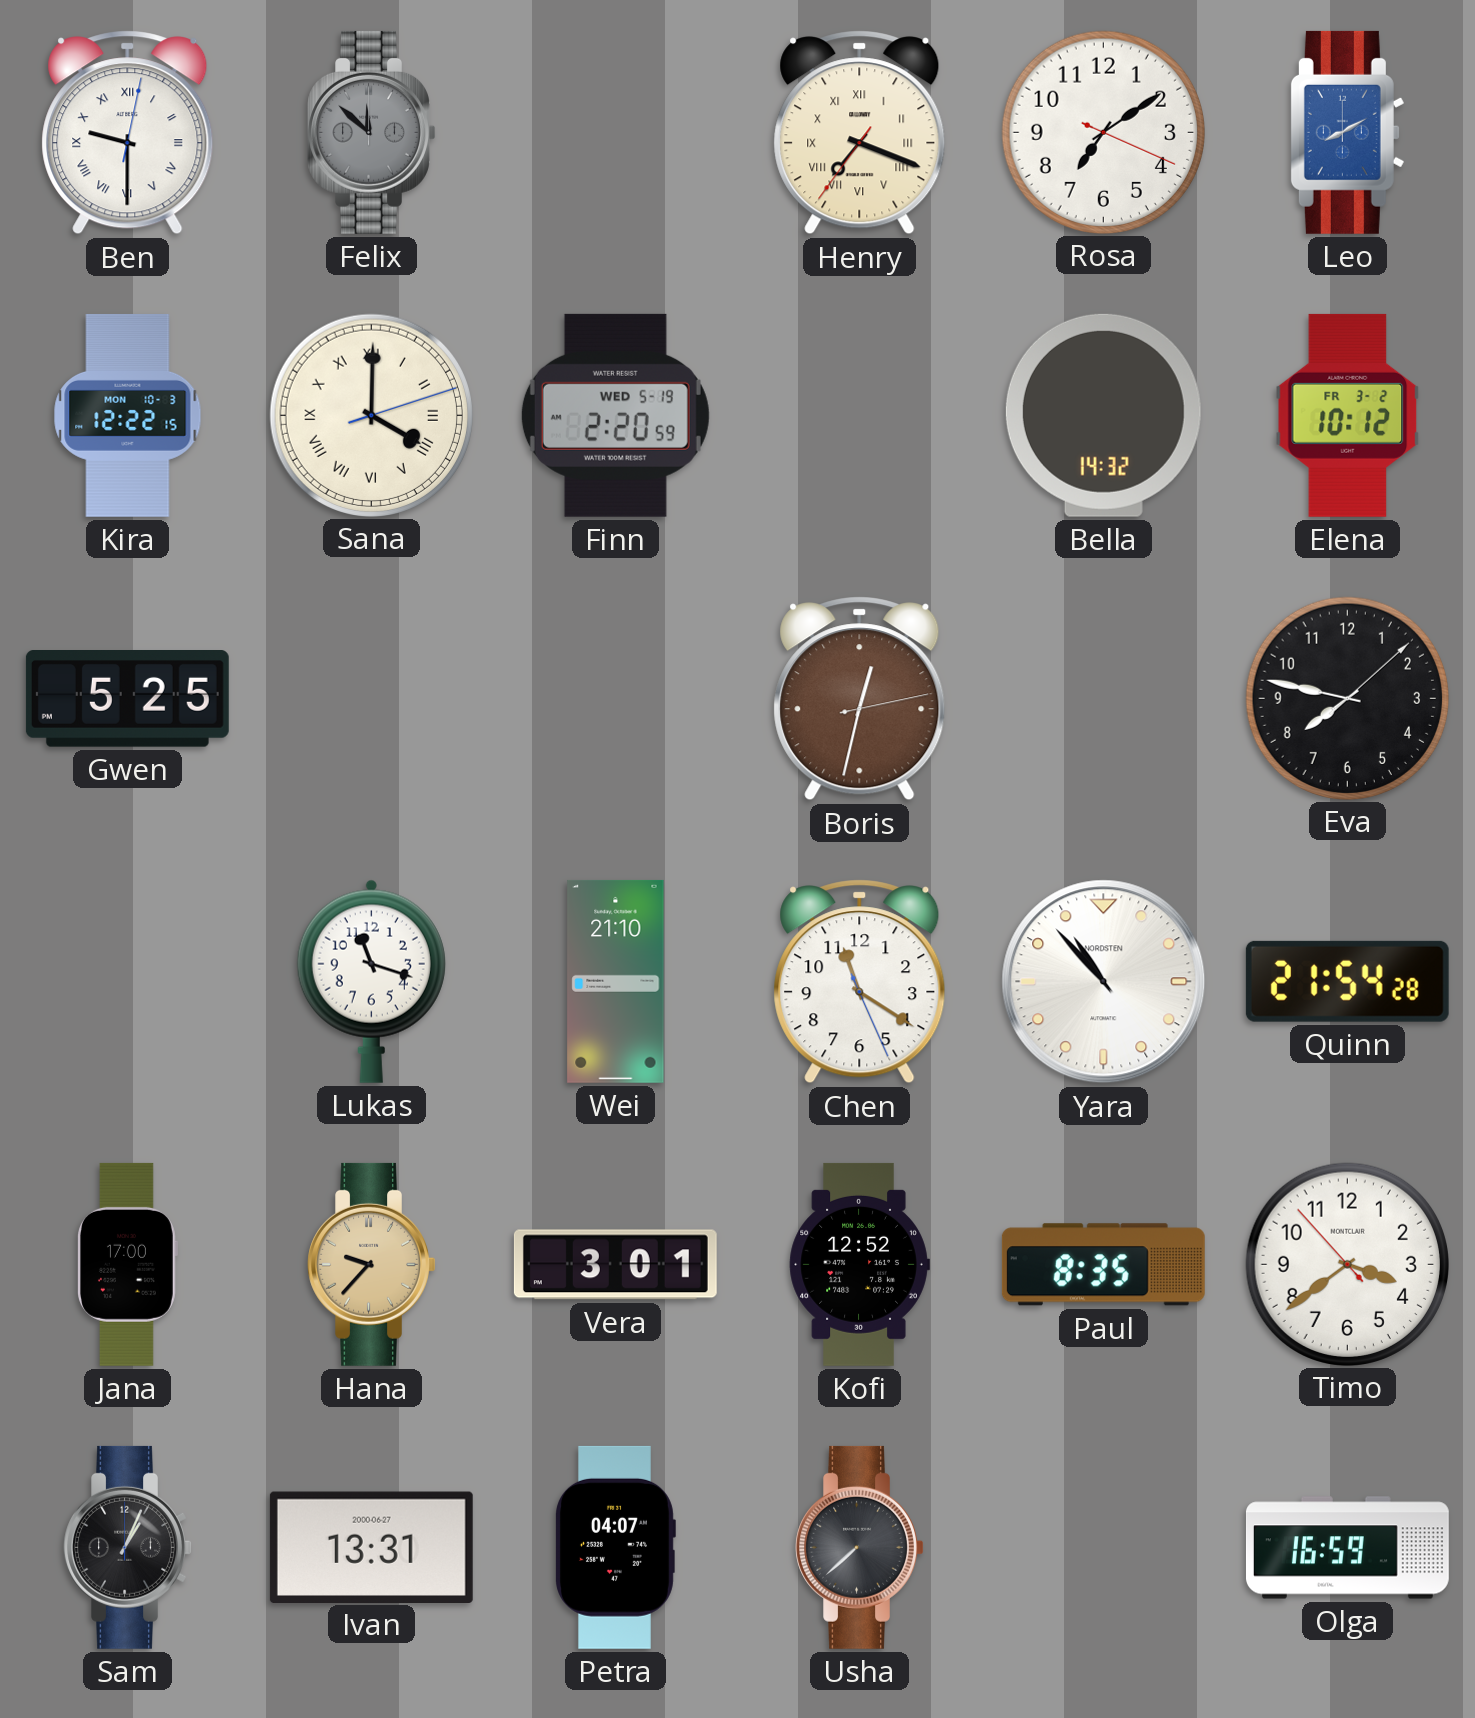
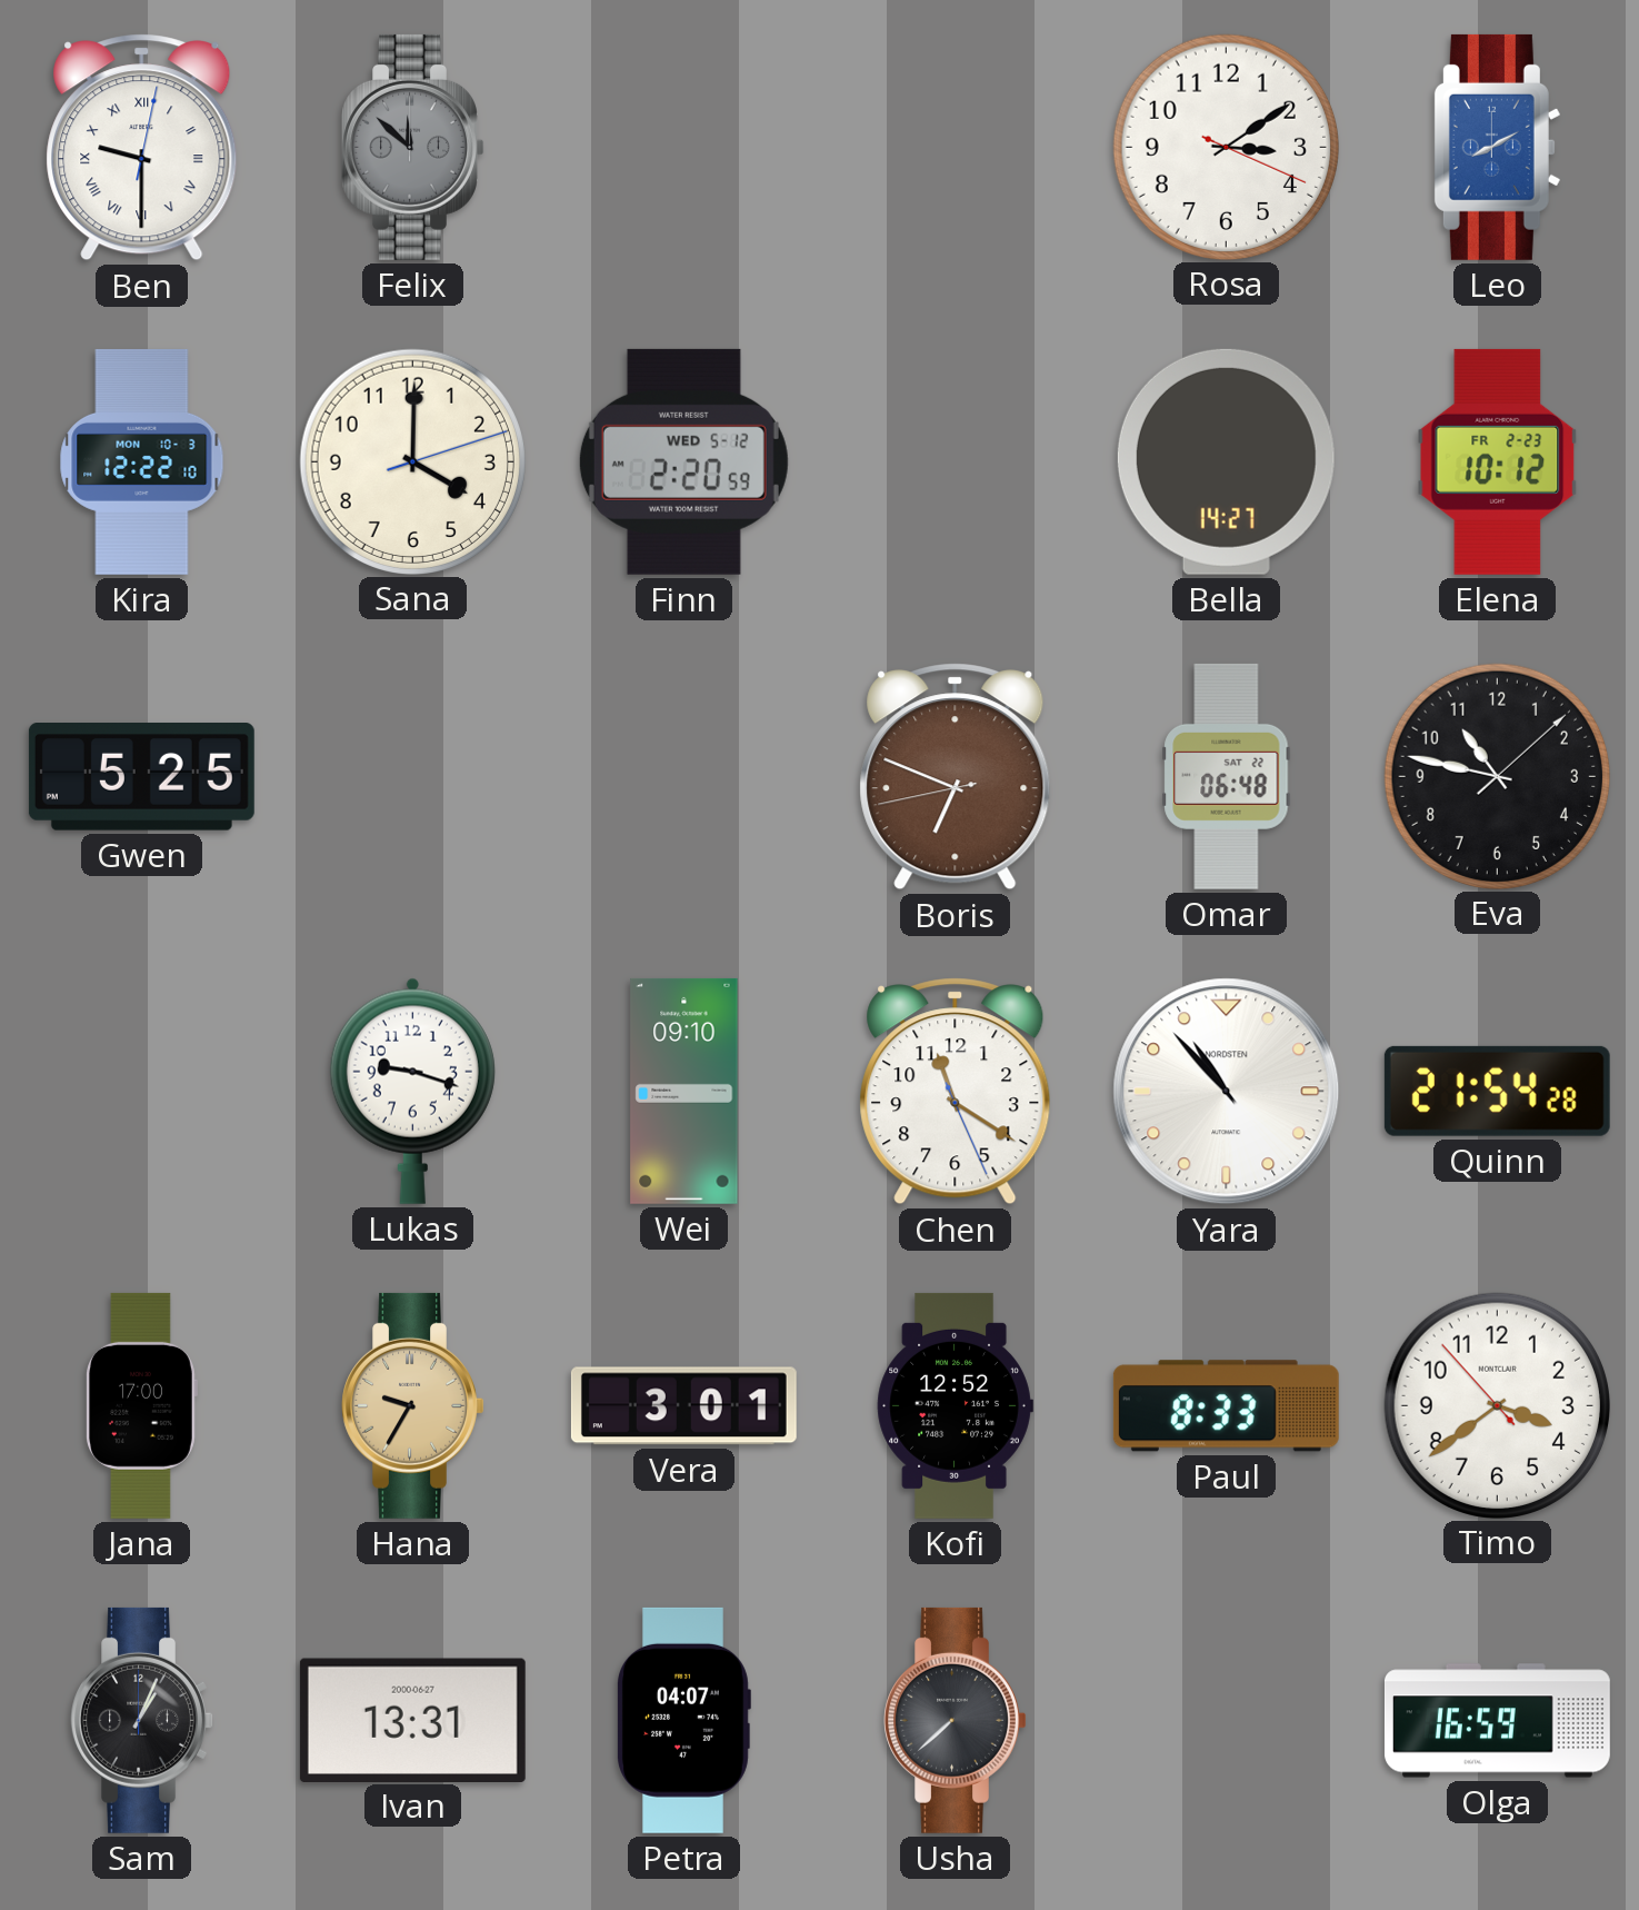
Henry: 7:18 -> none
Rosa: 7:09 -> 3:09
Kira: 12:22:15 -> 12:22:10
Sana numerals: Roman -> Arabic
Finn date: WED 5-19 -> WED 5-12
Bella: 14:32 -> 14:27
Elena date: FR 3-2 -> FR 2-23
Boris: 12:32 -> 6:48
Omar: none -> 06:48
Eva: 7:47 -> 10:47
Lukas: 11:18 -> 9:18
Wei: 21:10 -> 09:10
Hana: 9:37 -> 9:35
Paul: 8:35 -> 8:33
